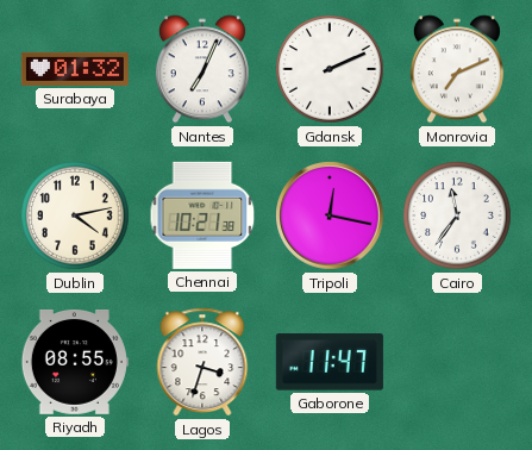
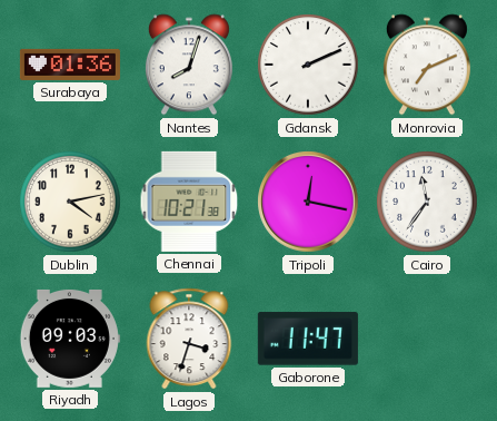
Surabaya: 01:32 -> 01:36
Nantes: 7:04 -> 8:03
Riyadh: 08:55 -> 09:03
